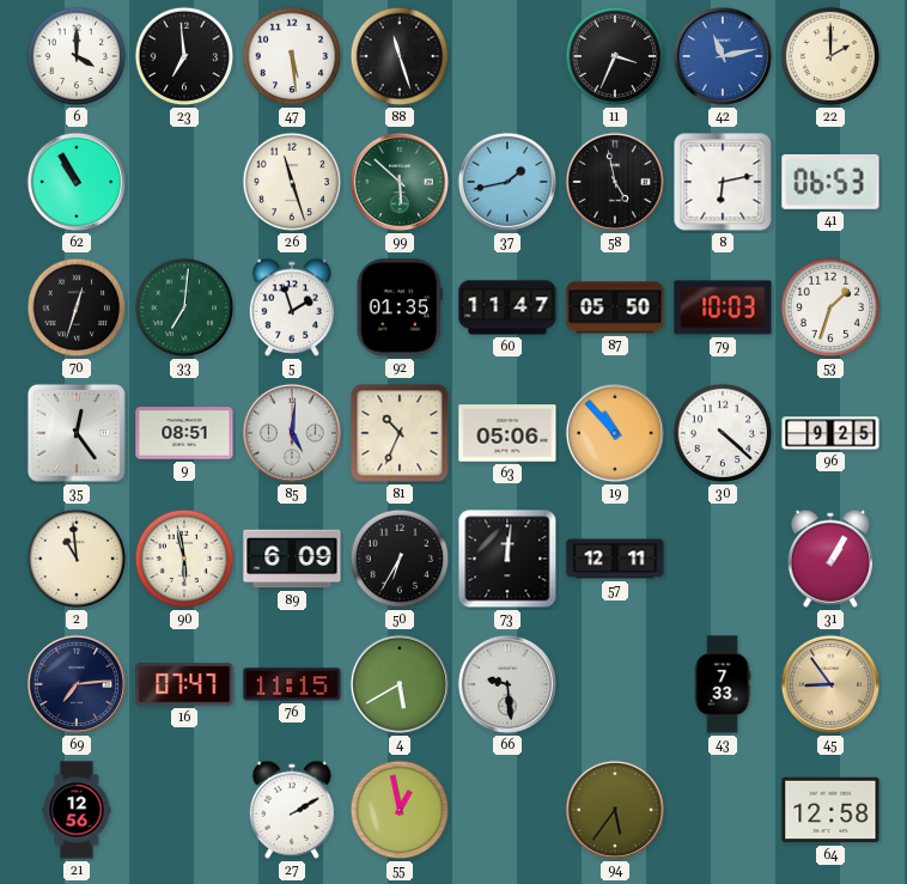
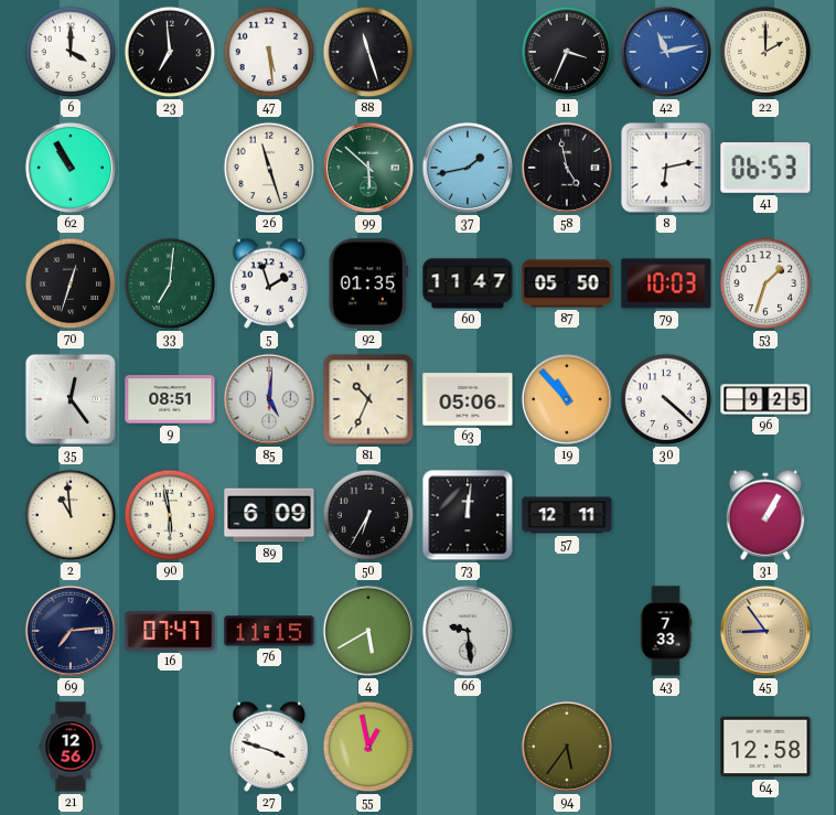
27: 2:10 -> 3:48
